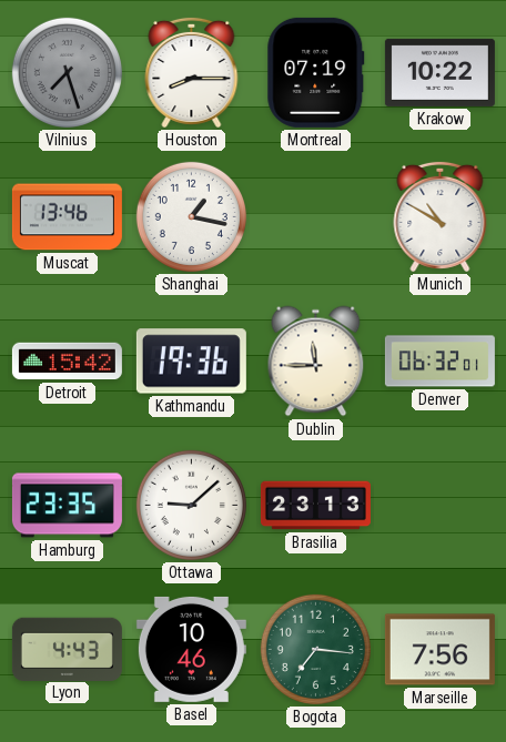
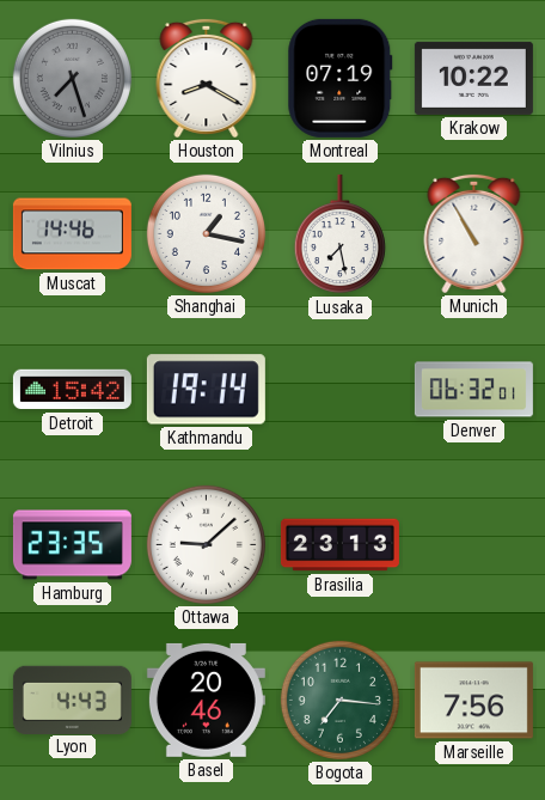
Houston: 8:15 -> 8:20
Muscat: 13:46 -> 14:46
Lusaka: none -> 7:28
Munich: 10:50 -> 10:55
Kathmandu: 19:36 -> 19:14
Dublin: 11:45 -> none
Basel: 10:46 -> 20:46
